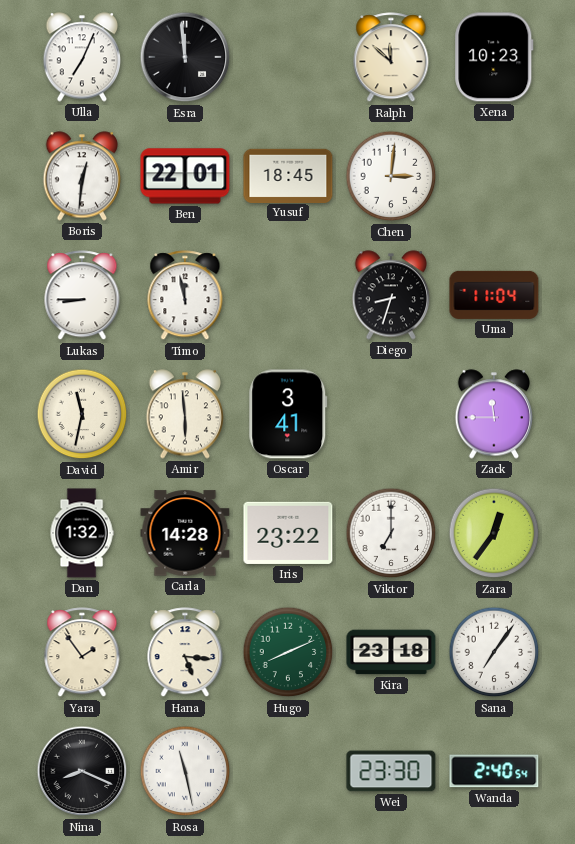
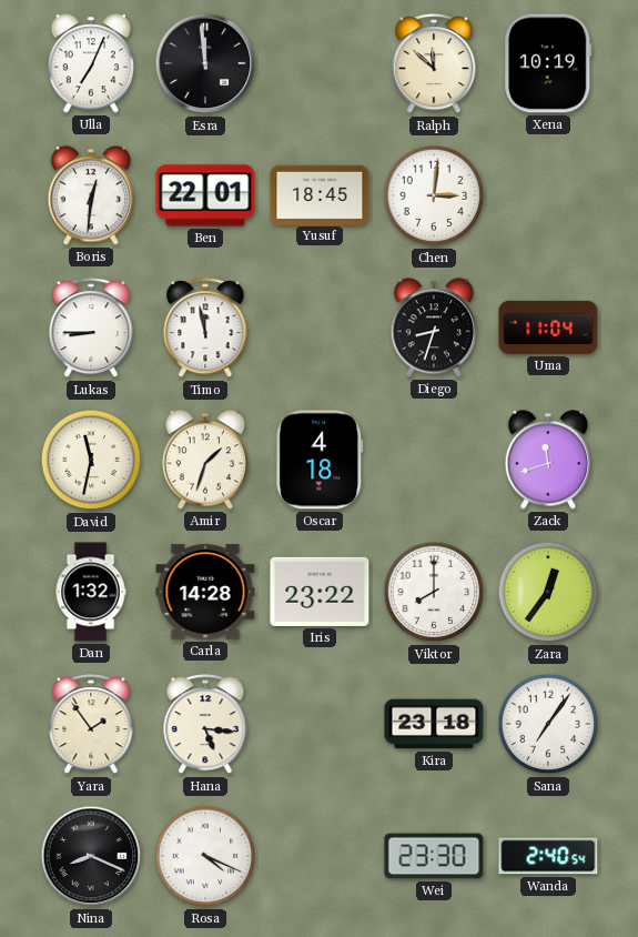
Xena: 10:23 -> 10:19
Amir: 5:59 -> 1:33
Oscar: 3:41 -> 4:18
Zack: 11:45 -> 11:42
Viktor: 7:00 -> 8:00
Hugo: 8:11 -> none
Rosa: 11:28 -> 4:19
